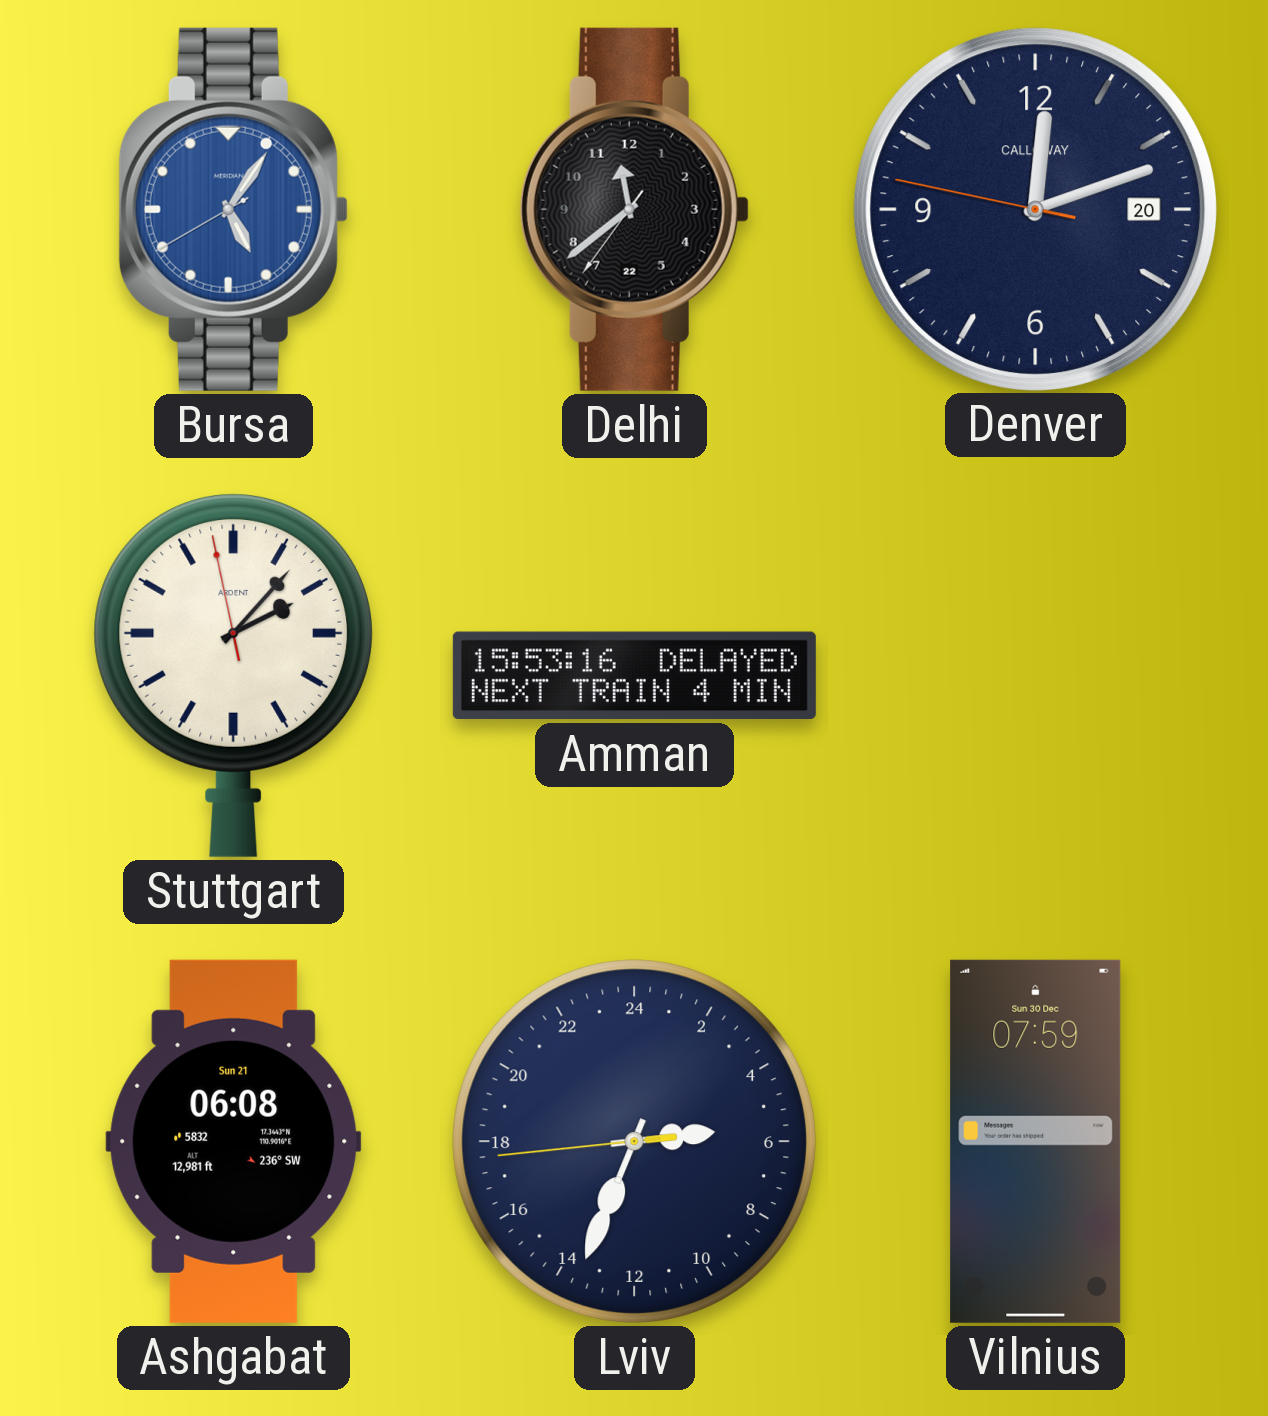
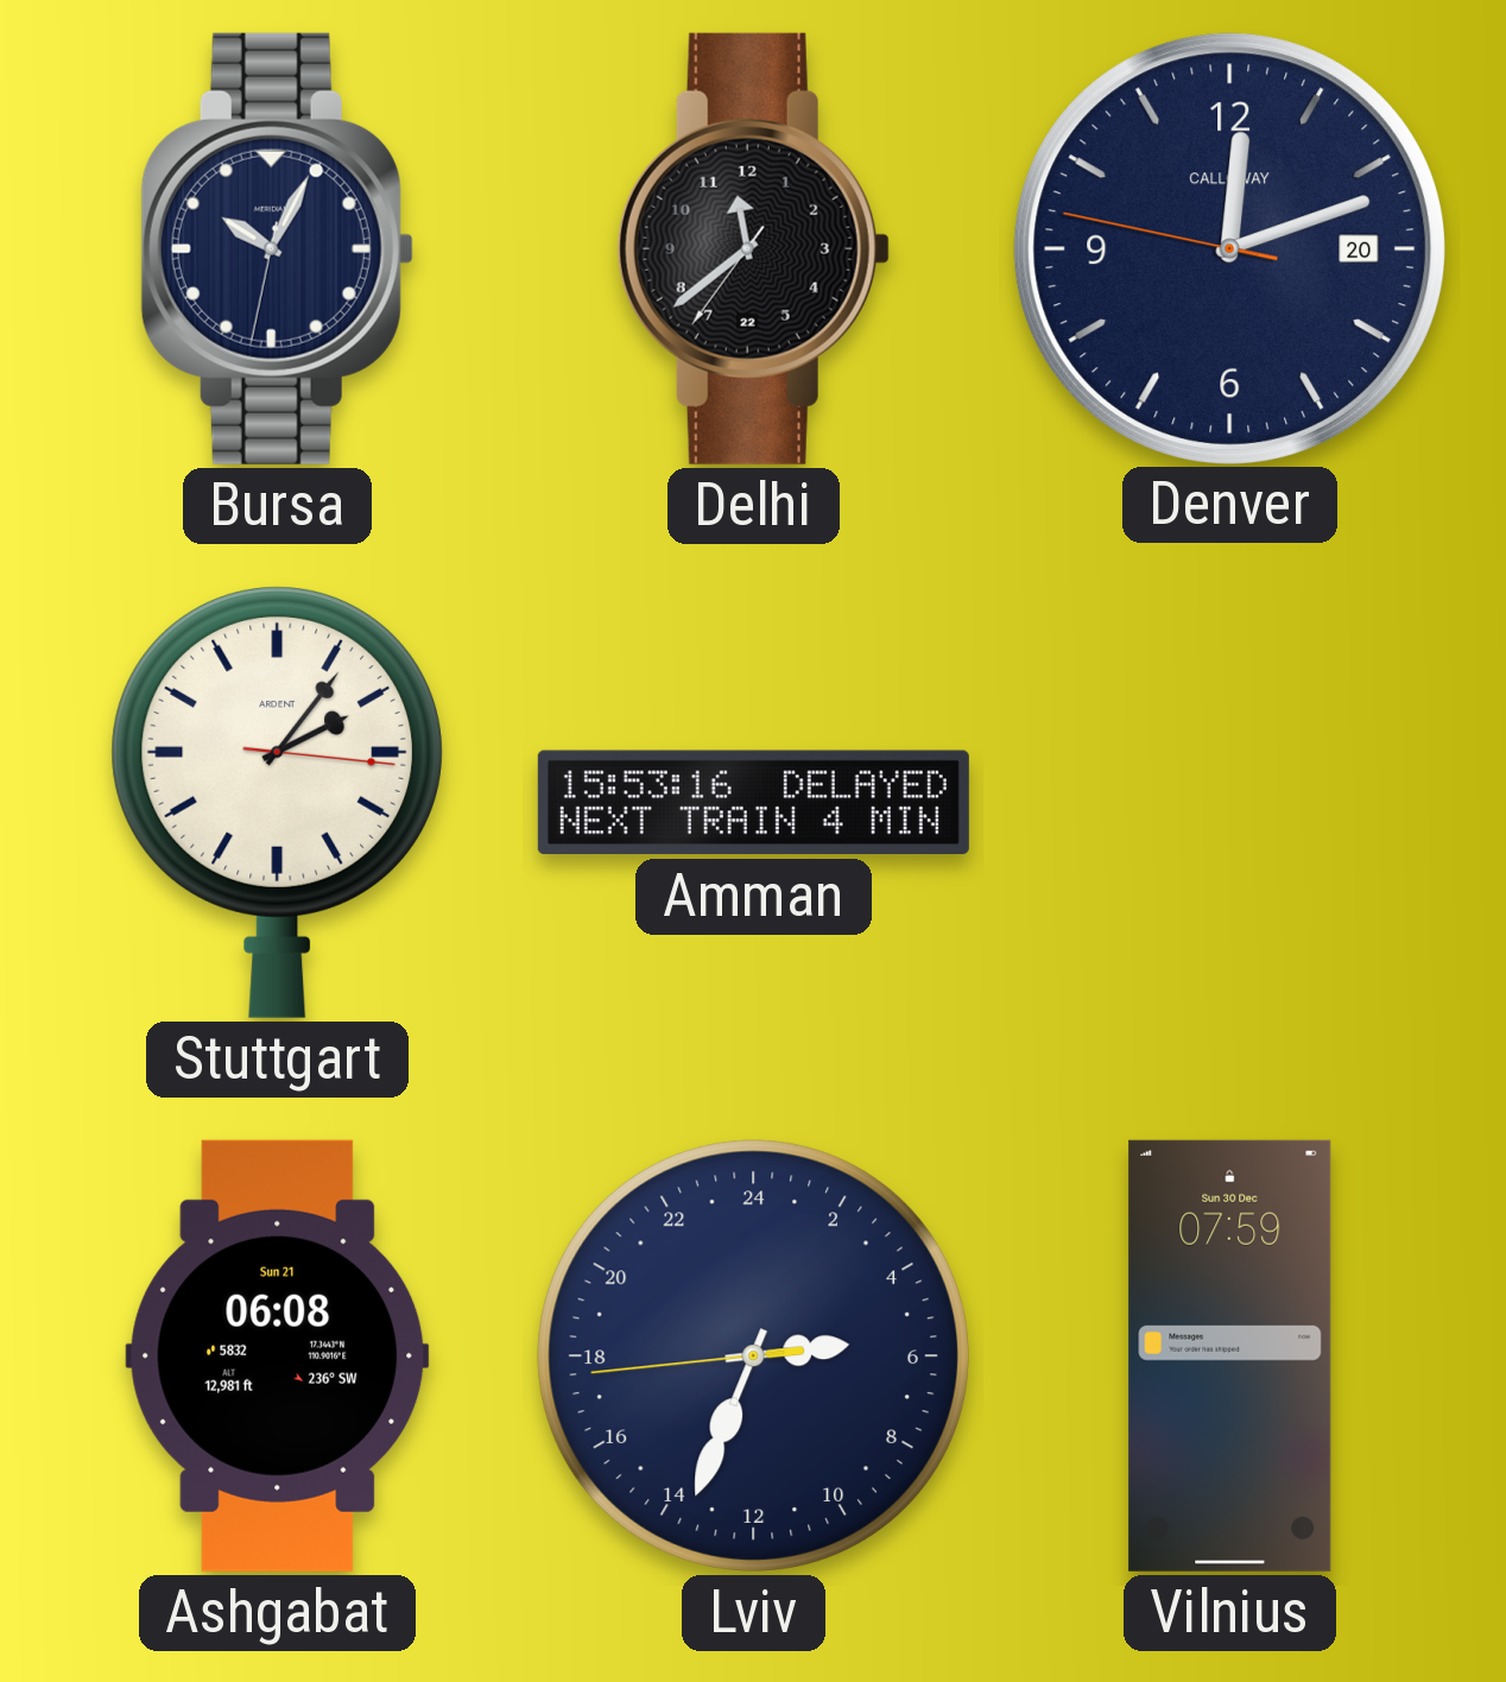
Bursa: 5:05 -> 10:04
Bursa dial: blue -> navy
Stuttgart: 2:06:58 -> 2:06:16
